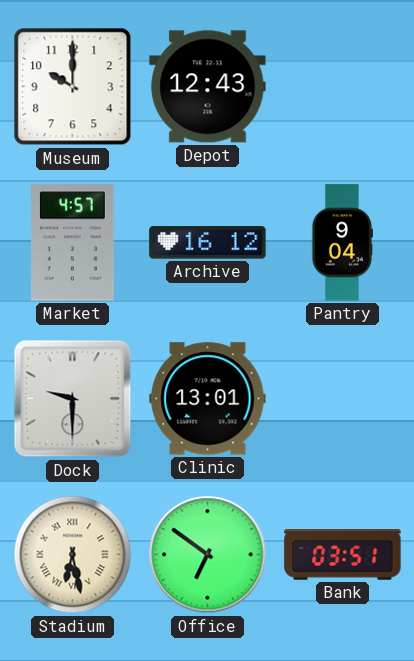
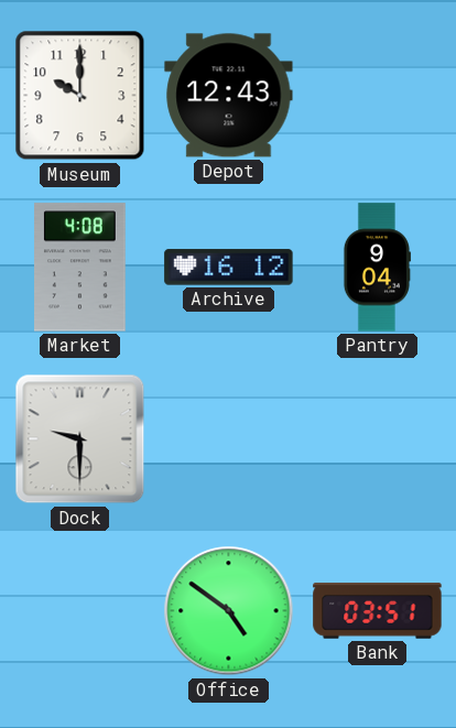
Market: 4:57 -> 4:08
Clinic: 13:01 -> none
Stadium: 6:28 -> none
Office: 6:51 -> 4:51
